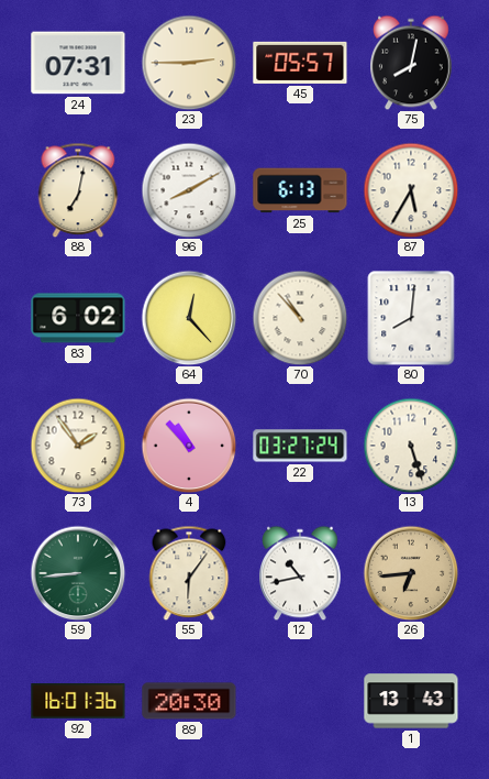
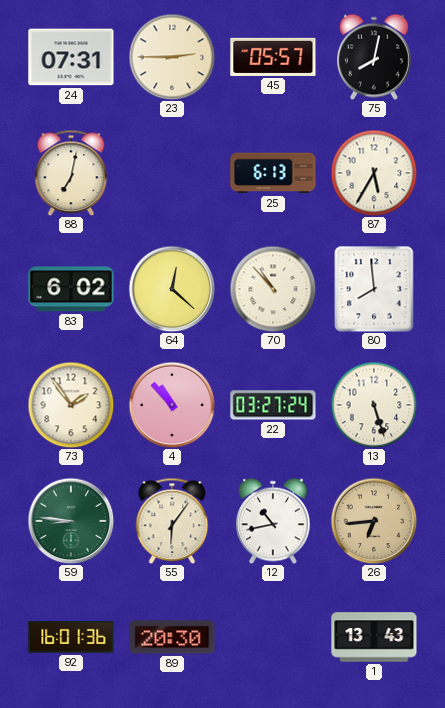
96: 8:10 -> none
64: 12:23 -> 12:22
80: 8:01 -> 7:59
59: 8:44 -> 8:46
